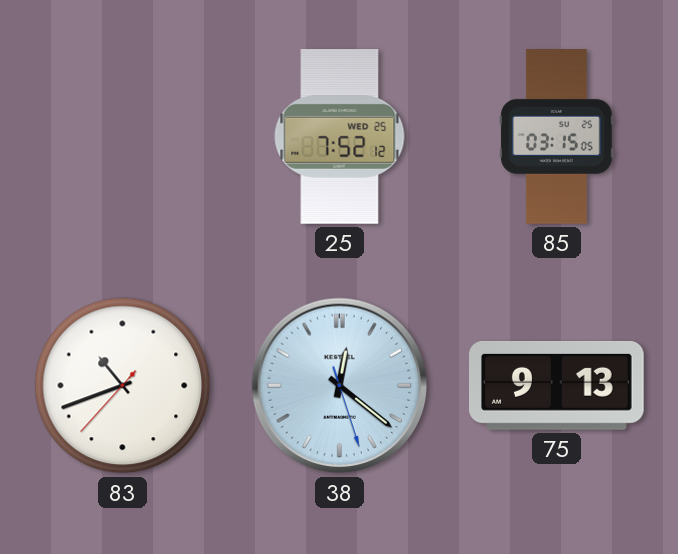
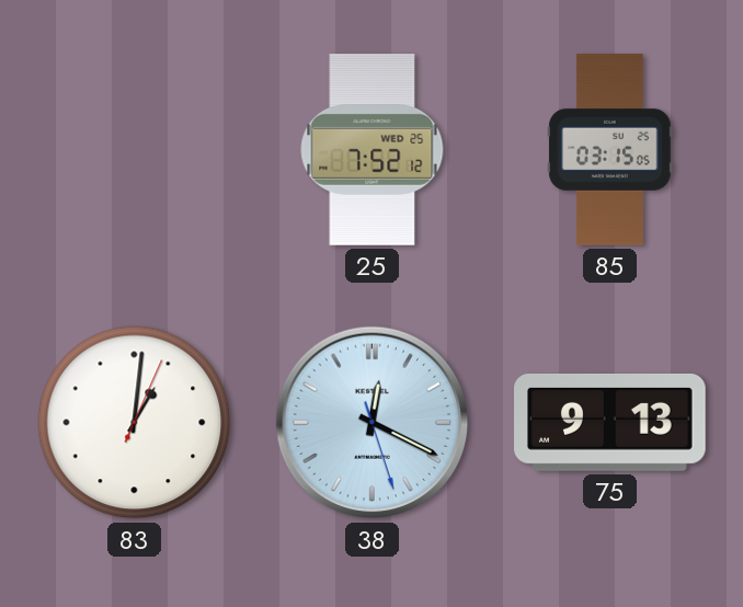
83: 10:41 -> 1:01
38: 12:21 -> 12:19
